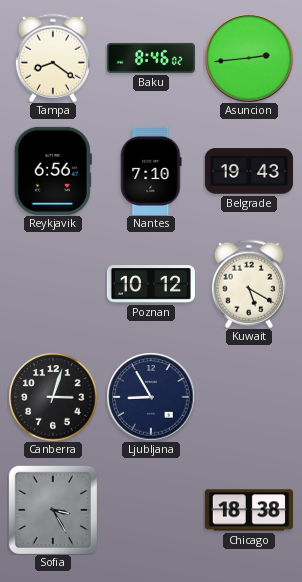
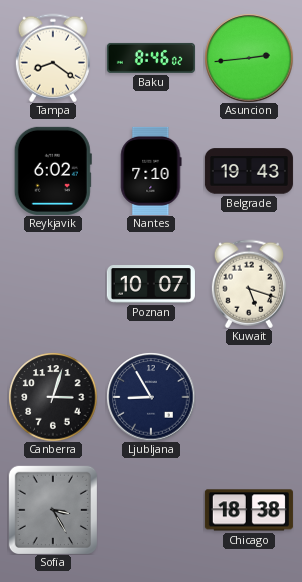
Reykjavik: 6:56 -> 6:02
Poznan: 10:12 -> 10:07
Kuwait: 5:20 -> 5:18
